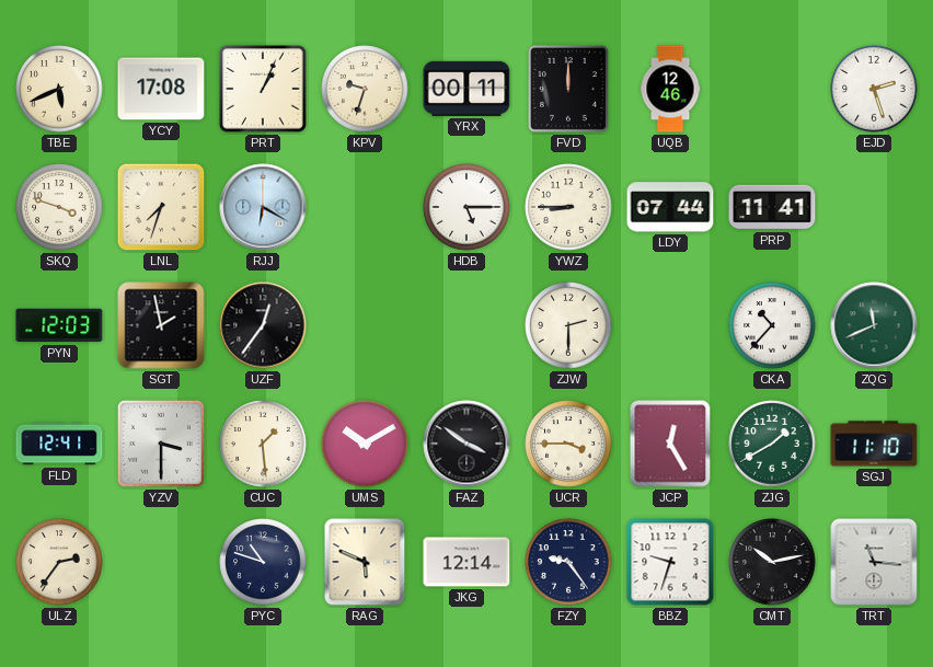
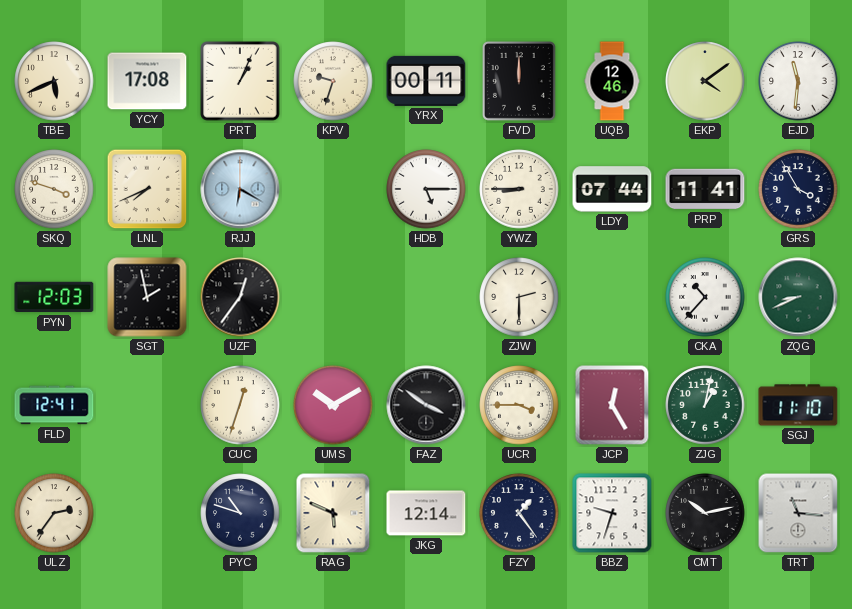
EKP: none -> 4:09
EJD: 2:27 -> 11:31
LNL: 7:33 -> 7:41
GRS: none -> 3:55
ZQG: 11:41 -> 8:41
YZV: 3:30 -> none
CUC: 1:29 -> 12:33
ZJG: 1:40 -> 1:02
FZY: 9:24 -> 1:24
